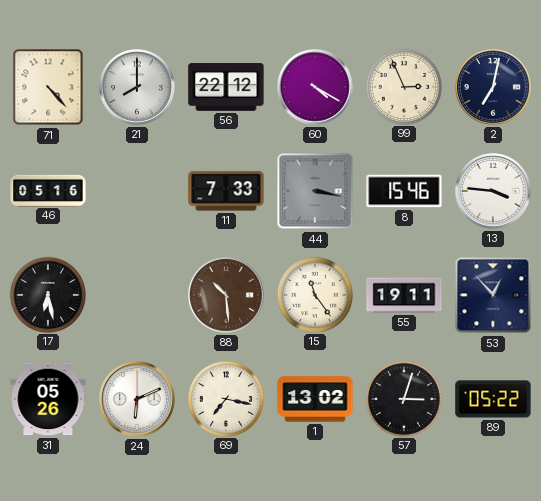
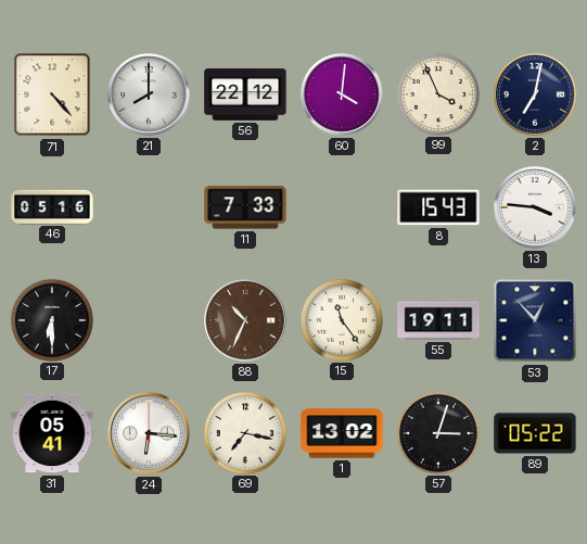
60: 4:20 -> 4:01
99: 2:56 -> 3:56
44: 3:17 -> none
8: 15:46 -> 15:43
17: 6:28 -> 6:30
88: 10:29 -> 10:34
31: 05:26 -> 05:41
24: 6:11 -> 6:16
